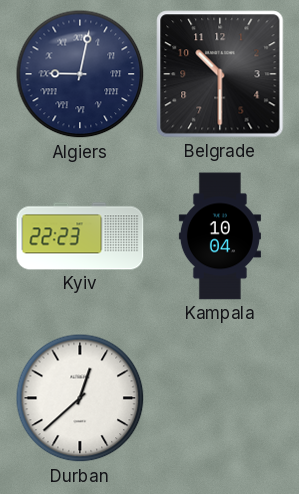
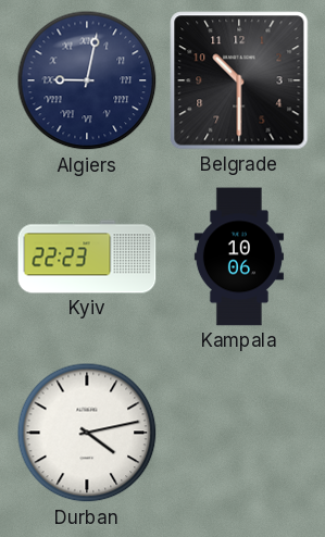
Kampala: 10:04 -> 10:06
Durban: 12:38 -> 4:13
